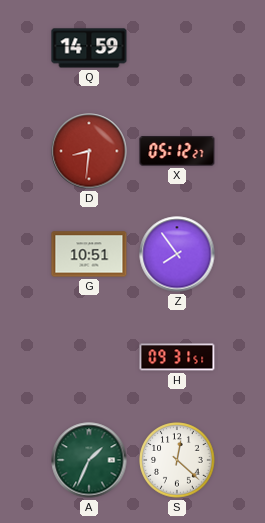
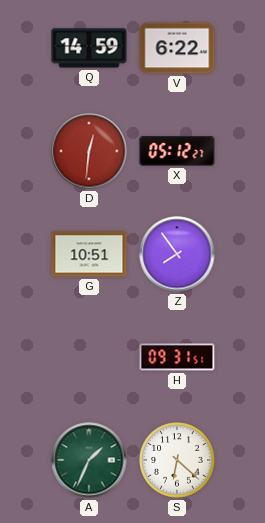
V: none -> 6:22
D: 8:31 -> 12:31
S: 12:22 -> 6:22
